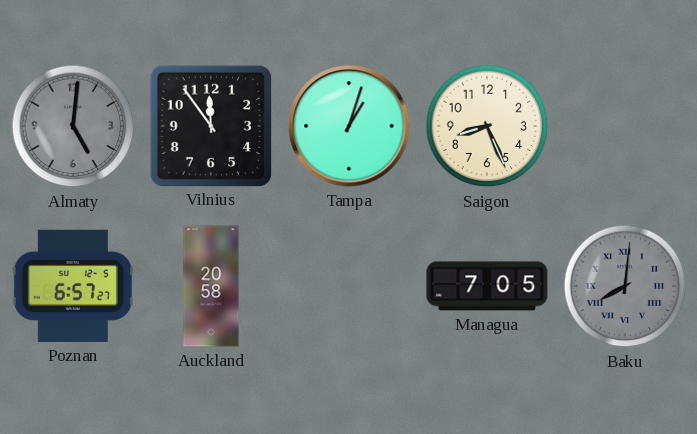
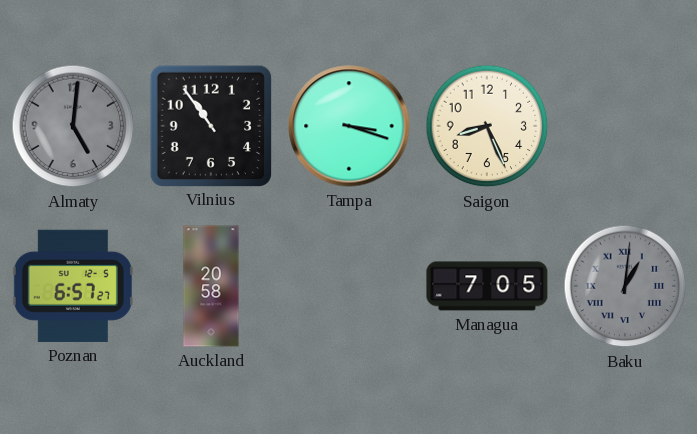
Vilnius: 11:54 -> 10:54
Tampa: 1:03 -> 3:18
Baku: 8:01 -> 1:01
